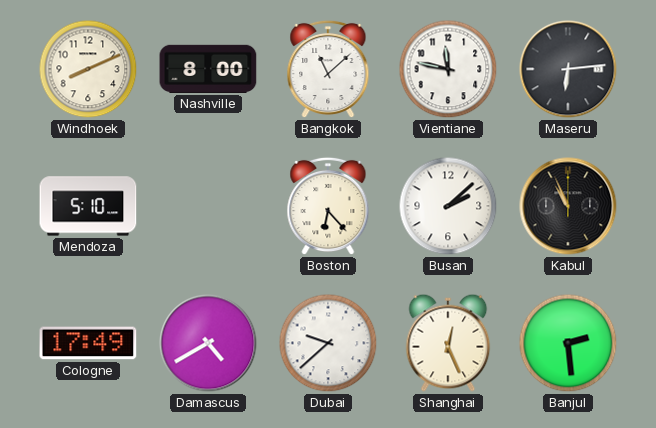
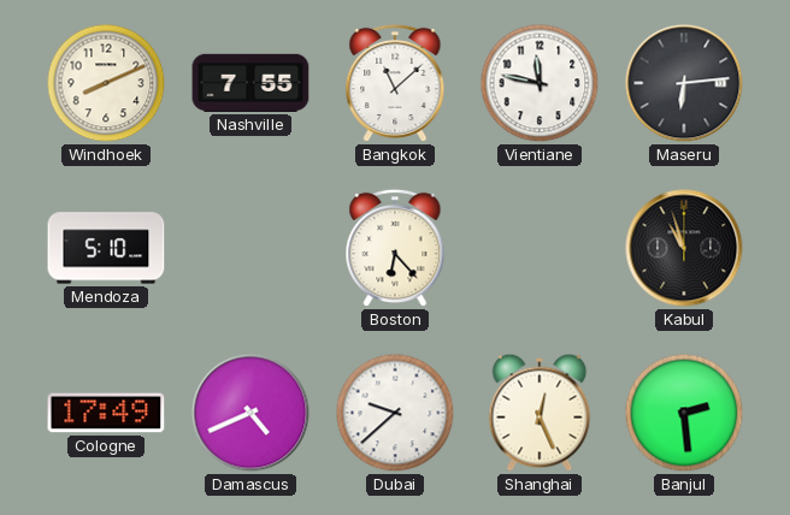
Nashville: 8:00 -> 7:55
Busan: 2:08 -> none
Kabul: 10:56 -> 10:57
Damascus: 4:40 -> 4:41
